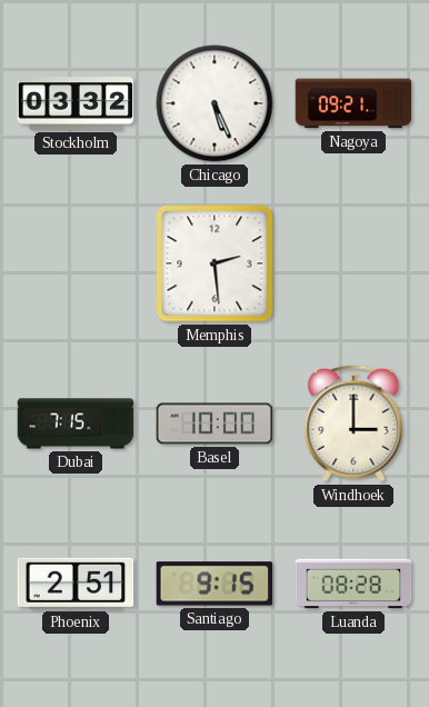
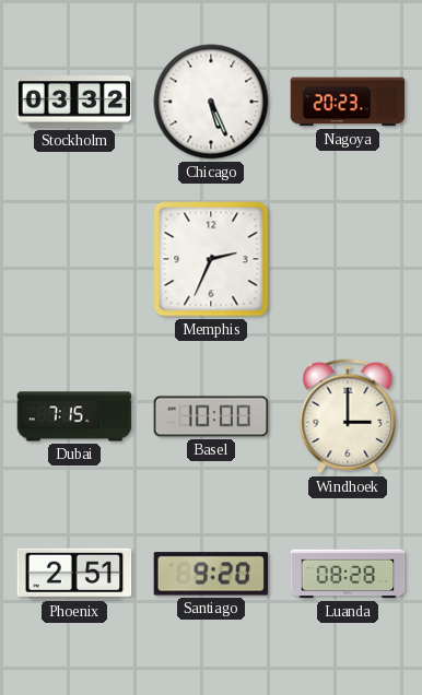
Nagoya: 09:21 -> 20:23
Memphis: 2:29 -> 2:34
Santiago: 9:15 -> 9:20
